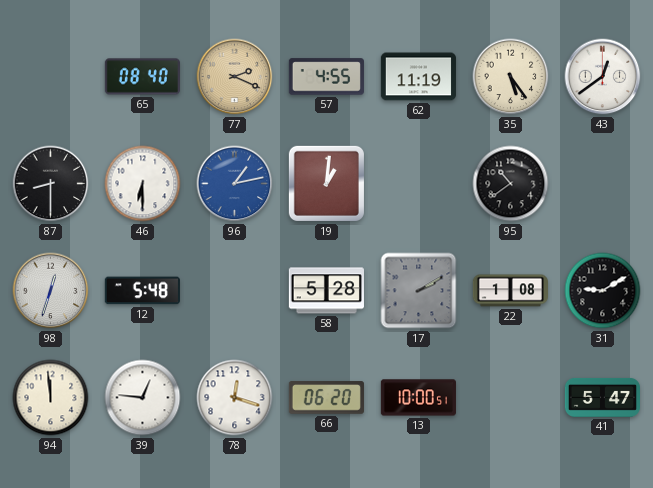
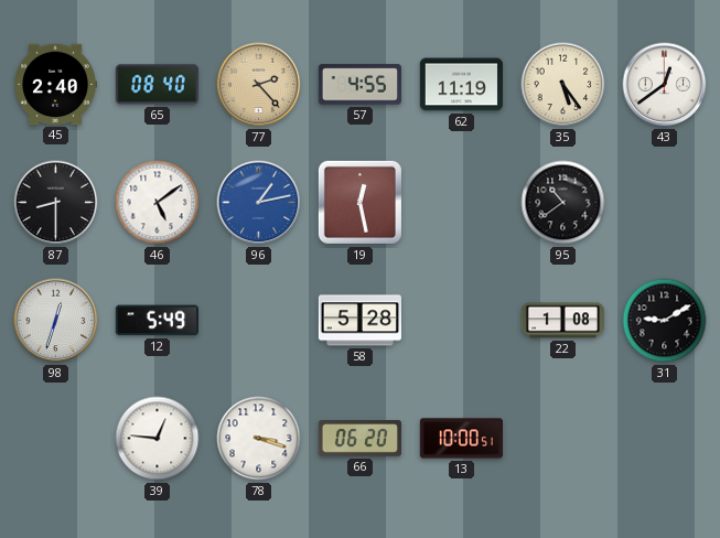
45: none -> 2:40
77: 2:19 -> 2:23
46: 6:30 -> 5:09
19: 1:01 -> 12:28
12: 5:48 -> 5:49
17: 2:10 -> none
94: 11:59 -> none
78: 12:18 -> 3:18
41: 5:47 -> none
